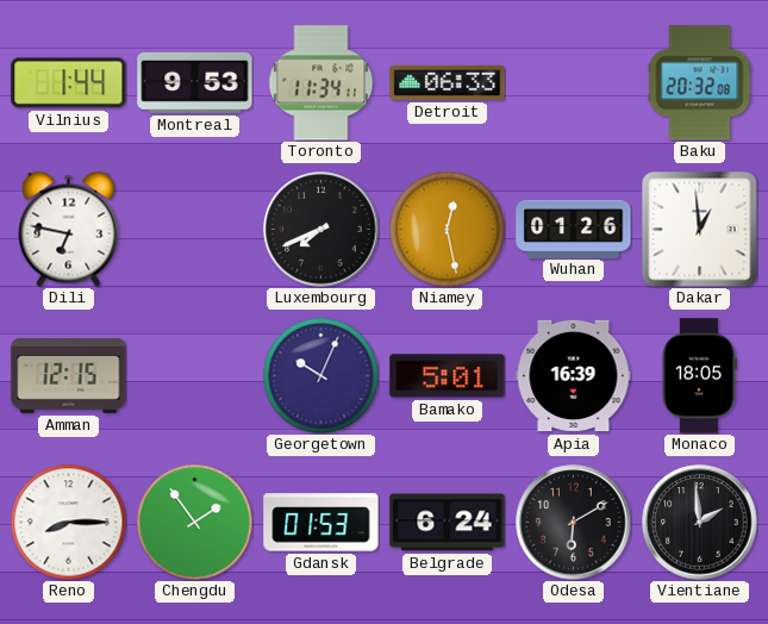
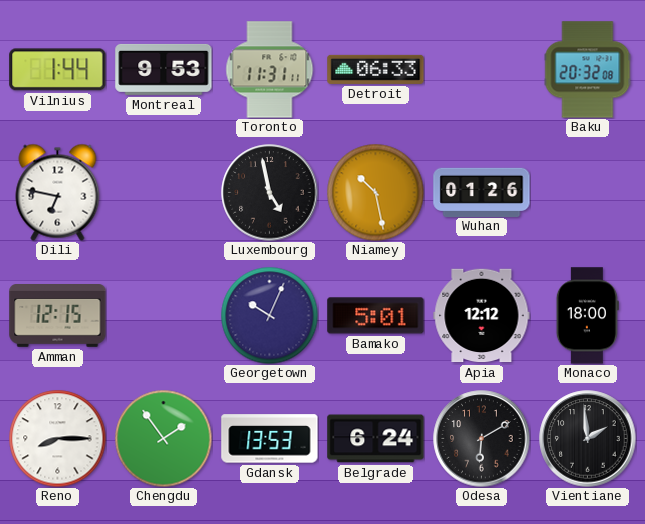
Toronto: 11:34 -> 11:31
Luxembourg: 7:41 -> 4:58
Niamey: 12:28 -> 10:28
Dakar: 12:59 -> none
Apia: 16:39 -> 12:12
Monaco: 18:05 -> 18:00
Gdansk: 01:53 -> 13:53
